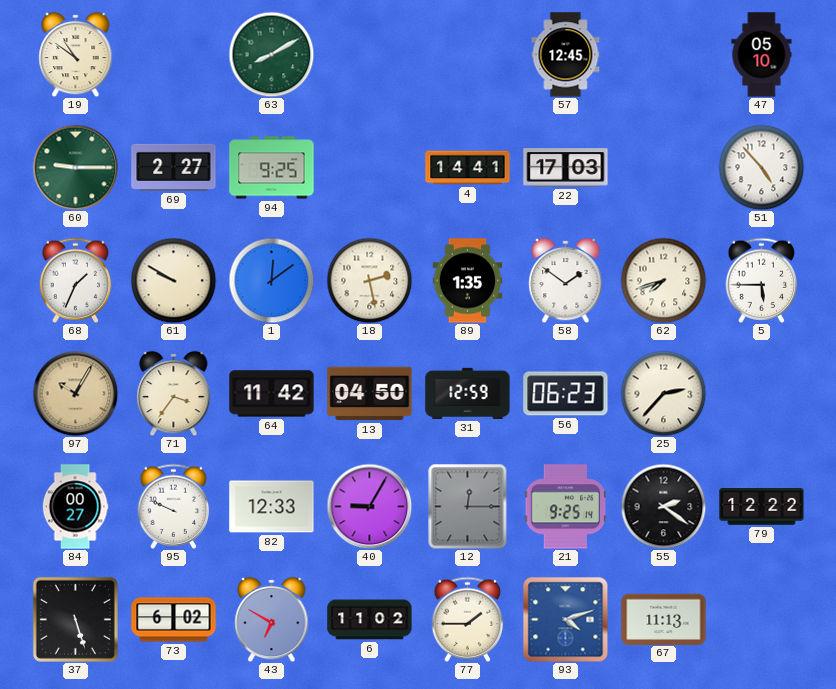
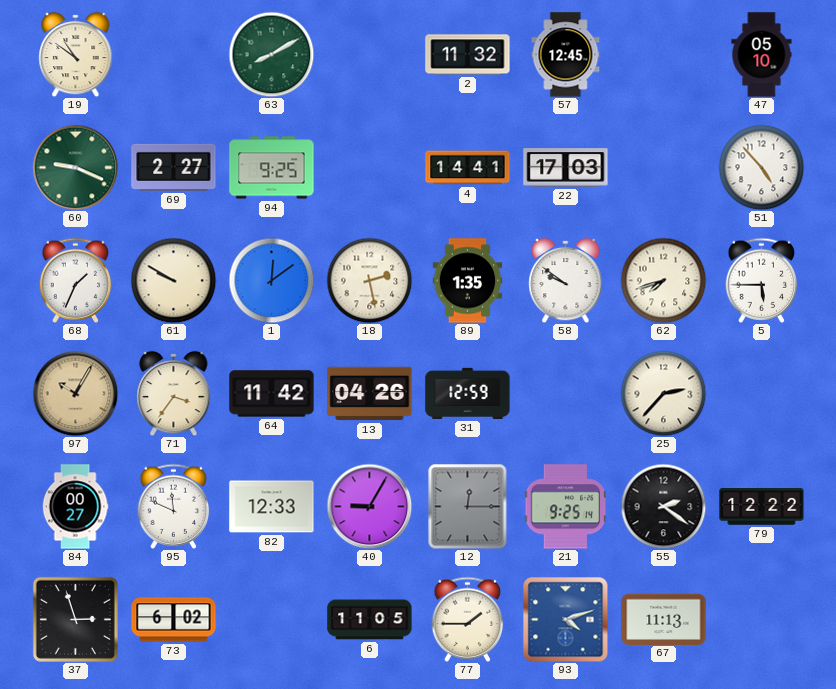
2: none -> 11:32
60: 9:15 -> 9:19
58: 1:51 -> 9:51
13: 04:50 -> 04:26
56: 06:23 -> none
95: 9:49 -> 11:49
37: 5:27 -> 2:57
43: 6:50 -> none
6: 11:02 -> 11:05
